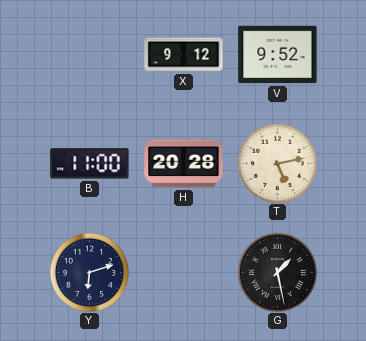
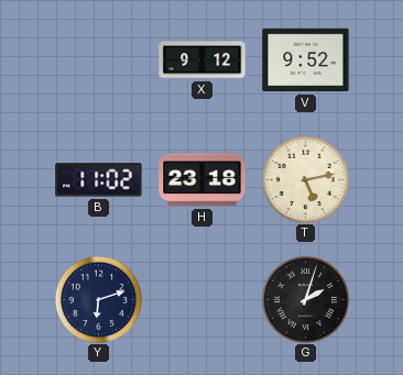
B: 11:00 -> 11:02
H: 20:28 -> 23:18
G: 1:28 -> 2:03
